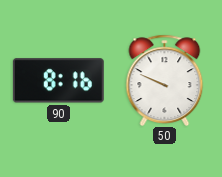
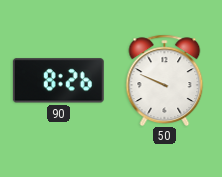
90: 8:16 -> 8:26
